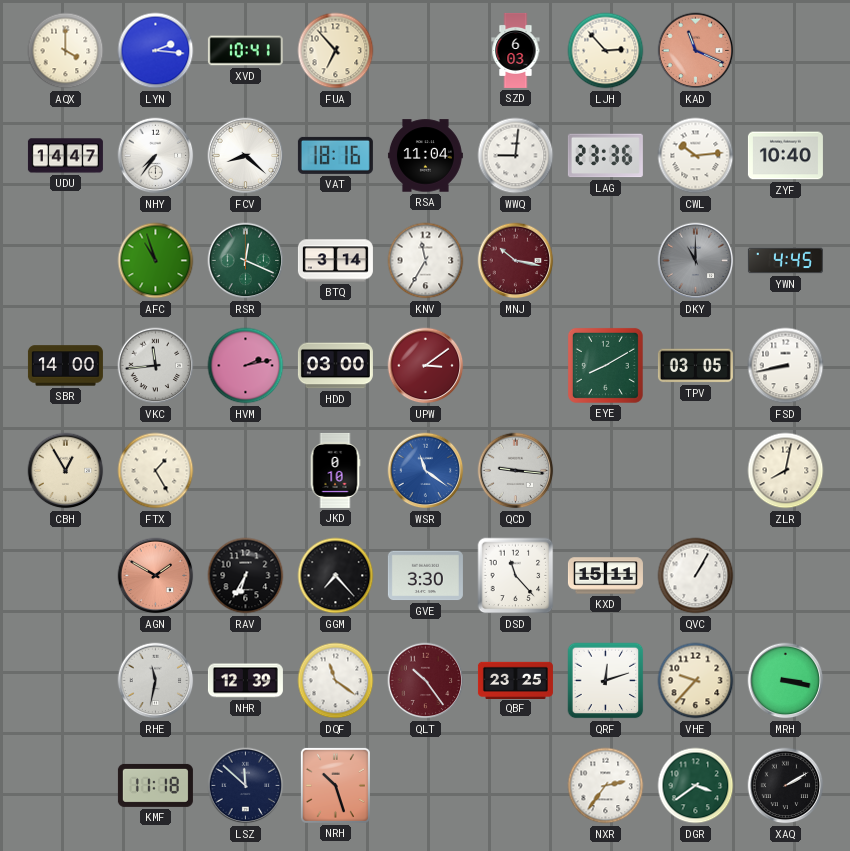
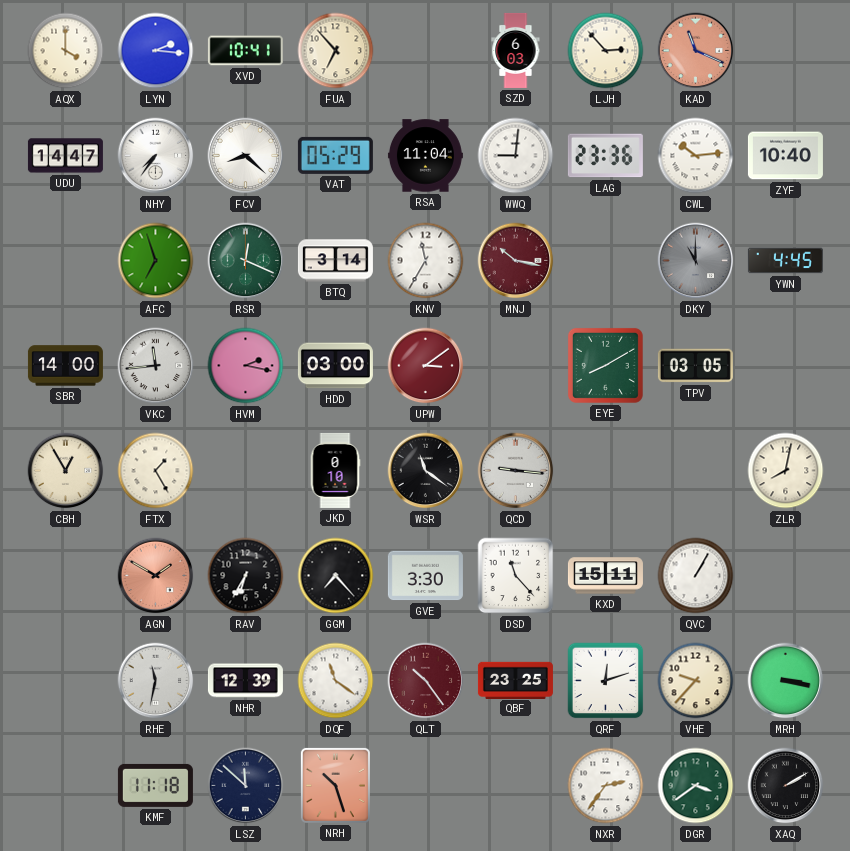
VAT: 18:16 -> 05:29
AFC: 10:57 -> 6:57
HVM: 2:13 -> 2:17
FSD: 8:43 -> none
WSR dial: blue -> black
